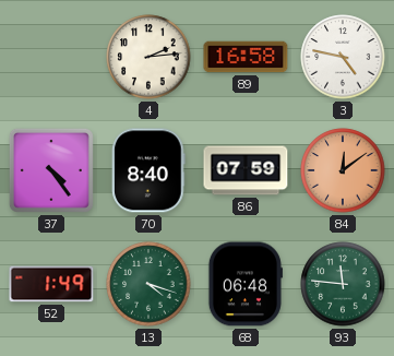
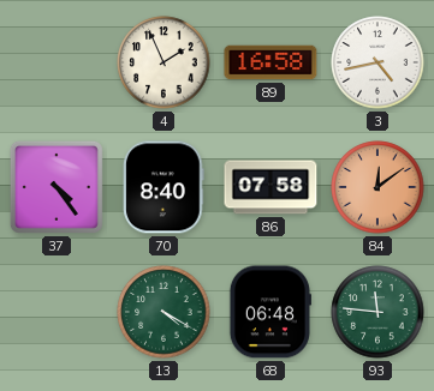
4: 2:14 -> 1:56
3: 4:47 -> 4:43
86: 07:59 -> 07:58
52: 1:49 -> none
13: 4:18 -> 4:20
